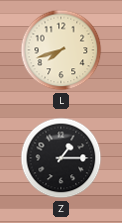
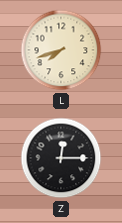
Z: 1:15 -> 12:15
